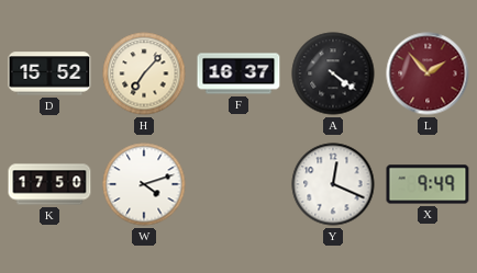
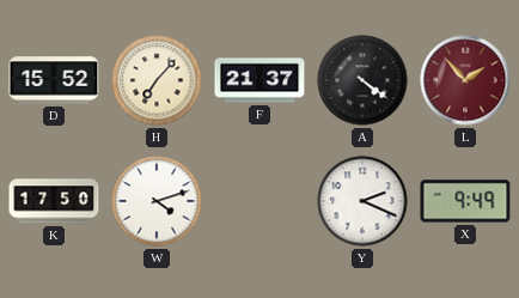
F: 16:37 -> 21:37
Y: 12:19 -> 2:19
